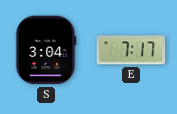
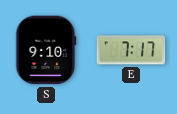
S: 3:04 -> 9:10
